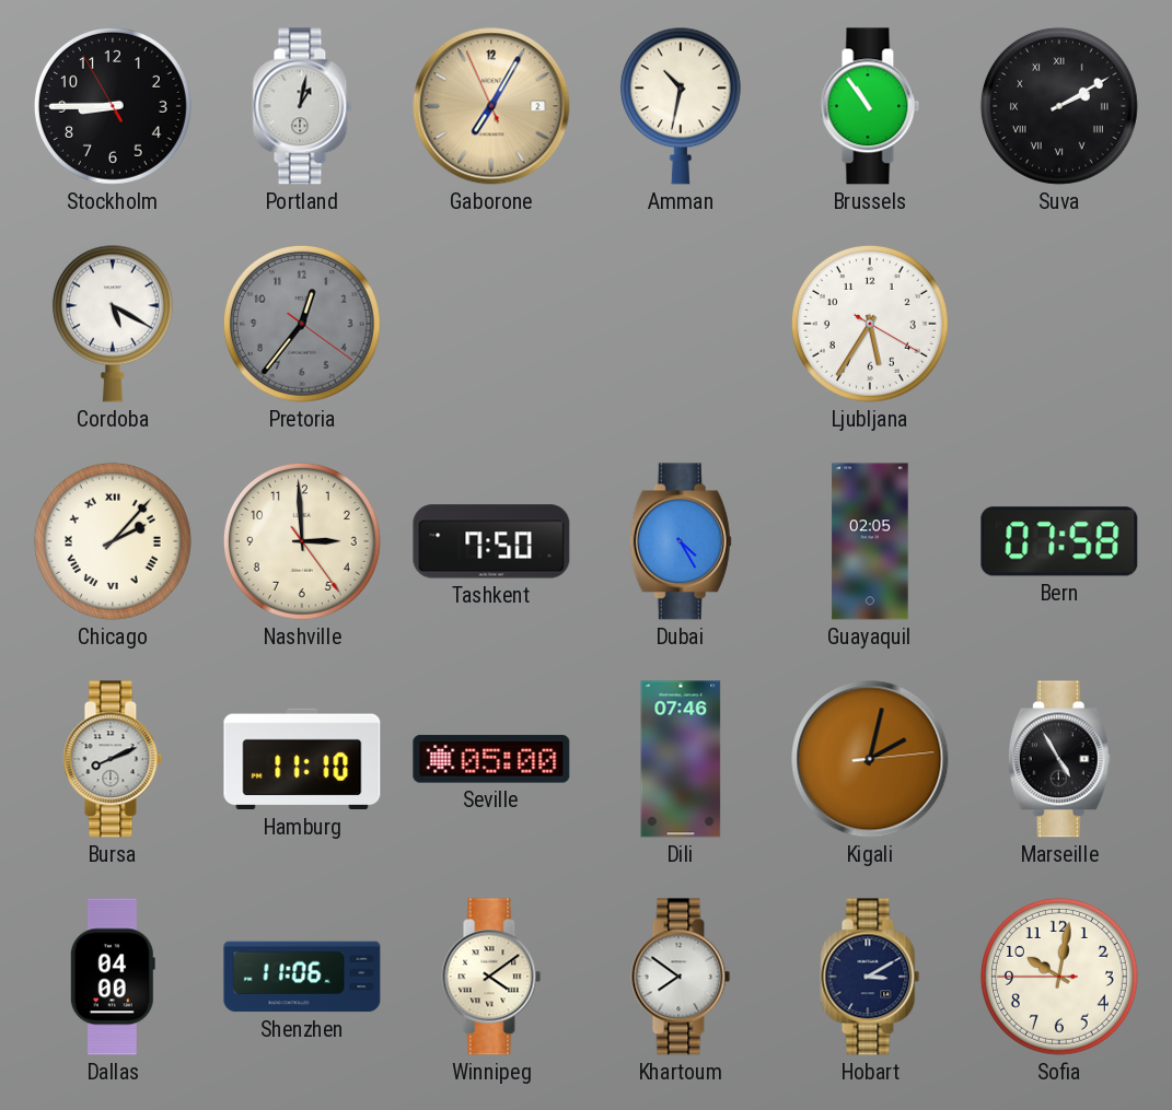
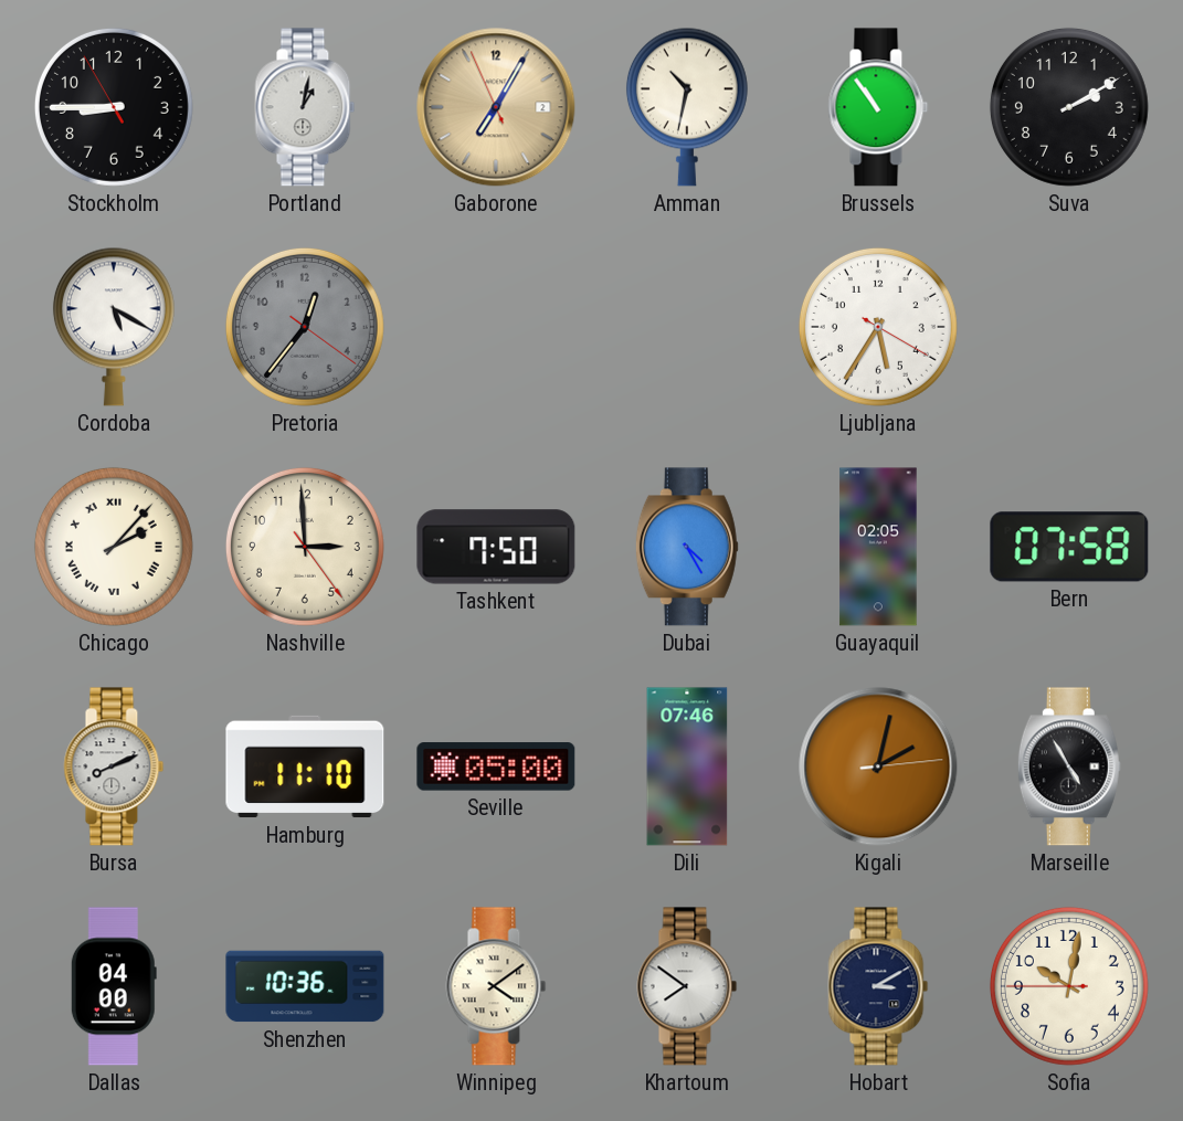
Suva numerals: Roman -> Arabic
Shenzhen: 11:06 -> 10:36
